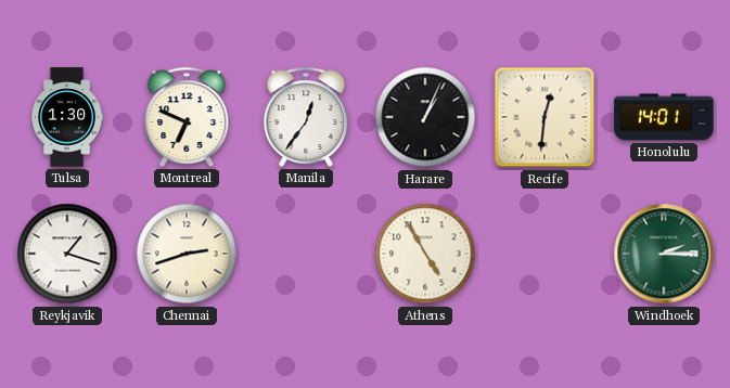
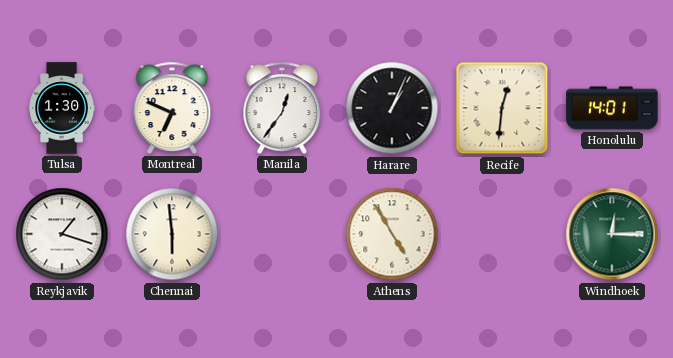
Chennai: 2:42 -> 5:59
Windhoek: 2:15 -> 12:15
